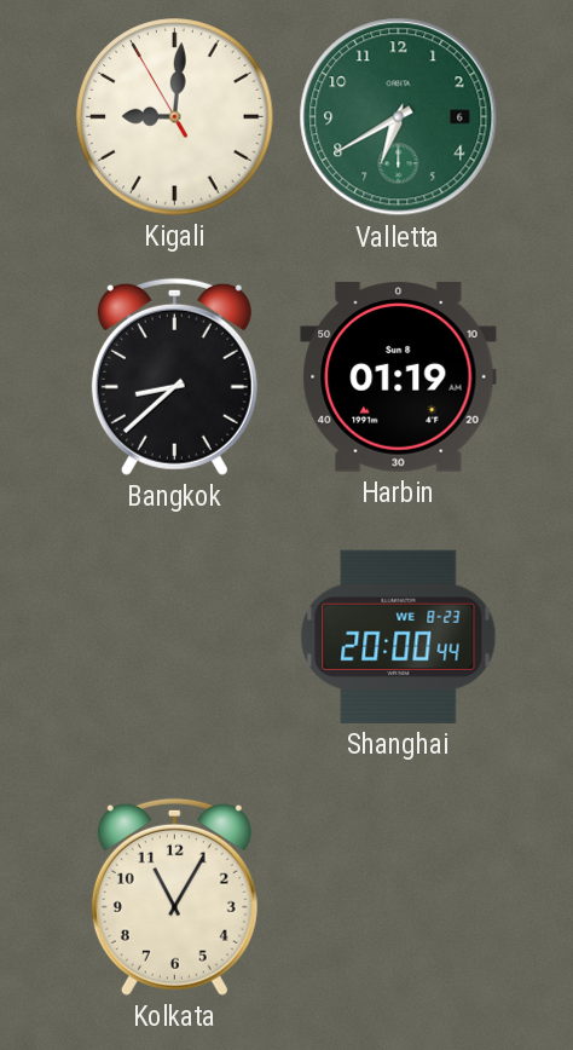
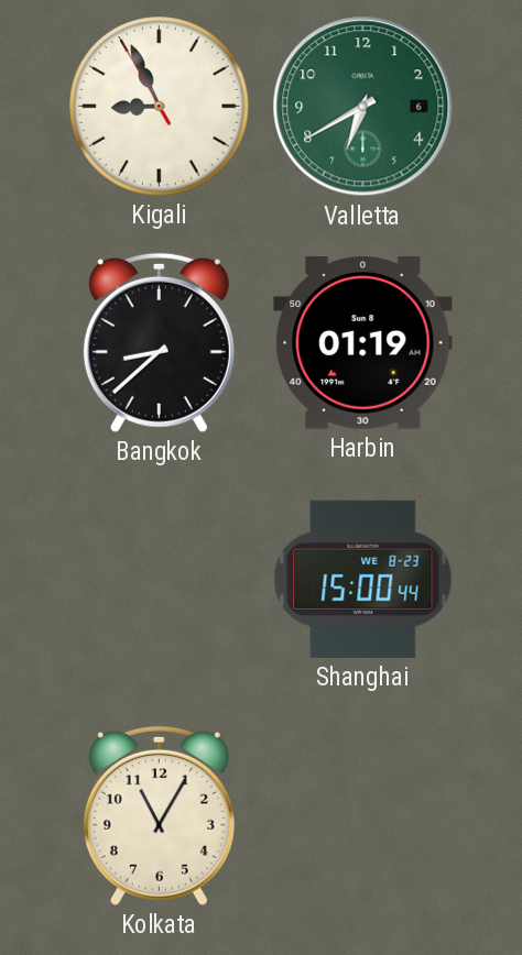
Kigali: 9:00 -> 8:55
Shanghai: 20:00 -> 15:00
